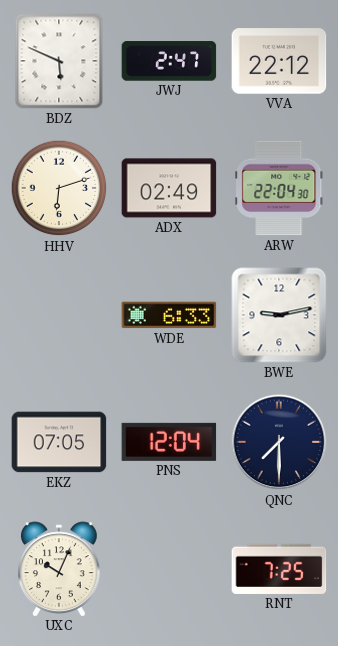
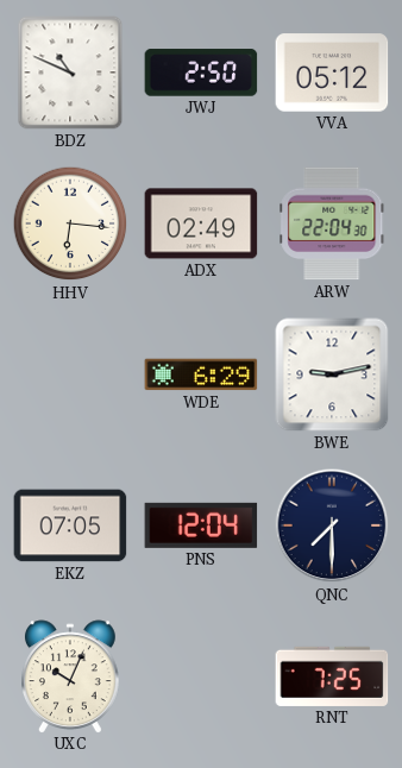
BDZ: 5:49 -> 10:49
JWJ: 2:47 -> 2:50
VVA: 22:12 -> 05:12
HHV: 6:12 -> 6:16
WDE: 6:33 -> 6:29
